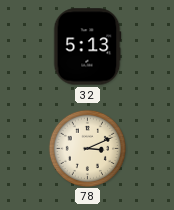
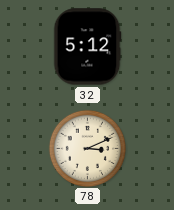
32: 5:13 -> 5:12
